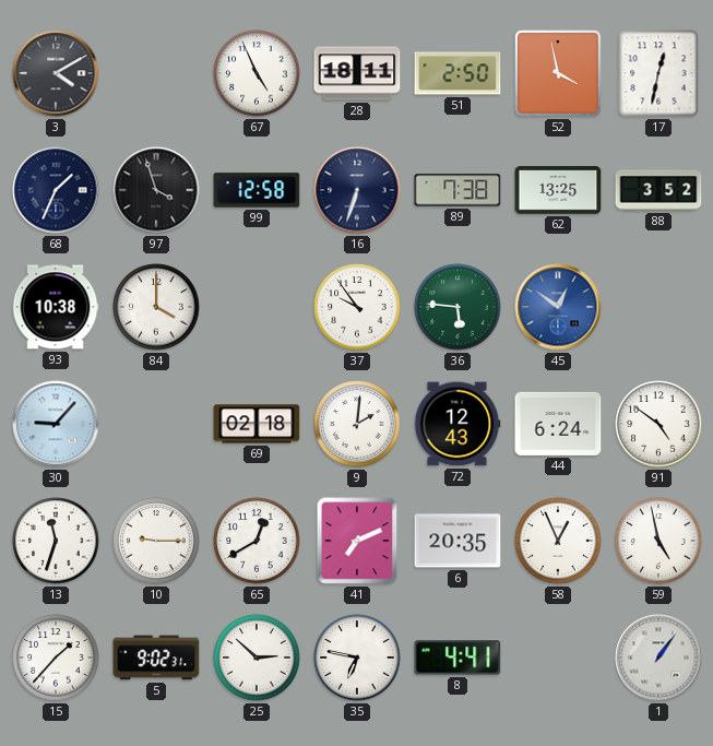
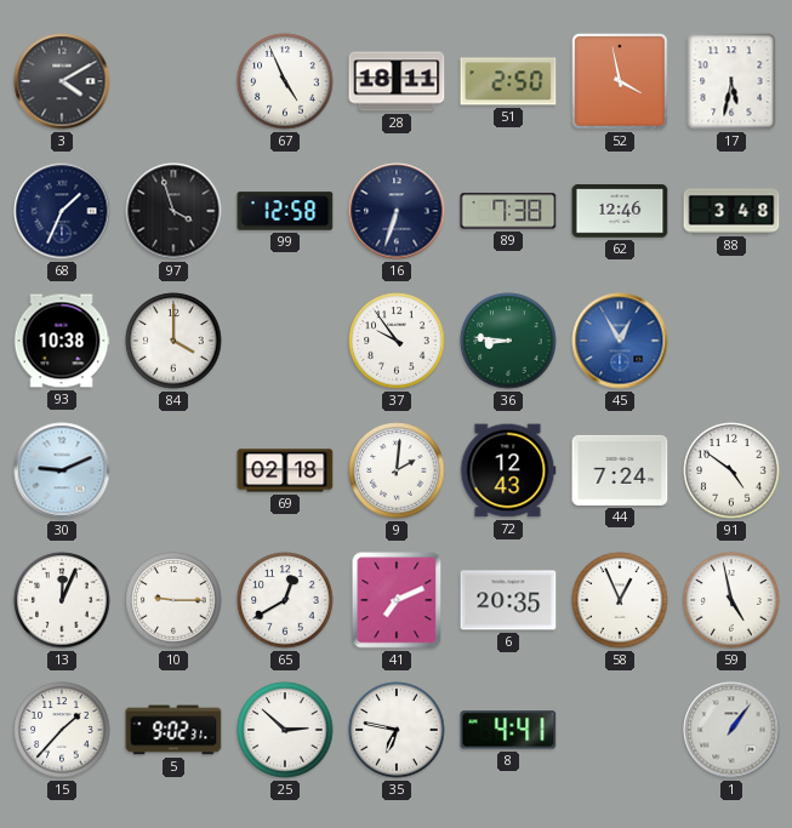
17: 12:32 -> 5:32
62: 13:25 -> 12:46
88: 3:52 -> 3:48
36: 5:46 -> 8:46
45: 12:51 -> 12:55
30: 9:07 -> 9:11
44: 6:24 -> 7:24
13: 11:33 -> 12:04
